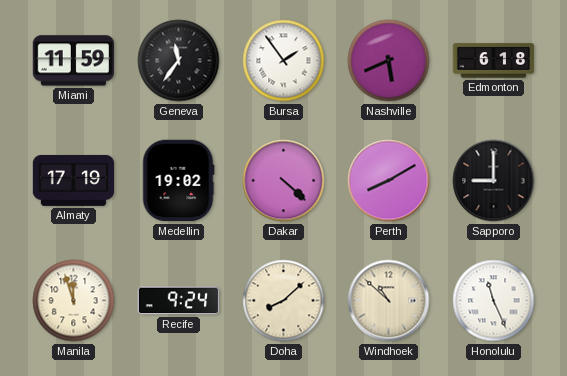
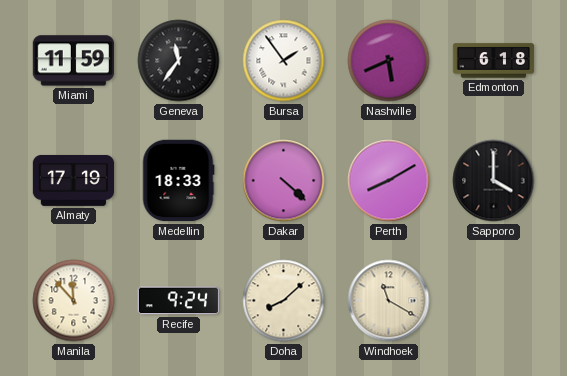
Medellin: 19:02 -> 18:33
Sapporo: 9:00 -> 4:00
Manila: 11:57 -> 11:53
Windhoek: 10:52 -> 11:20
Honolulu: 11:26 -> none
